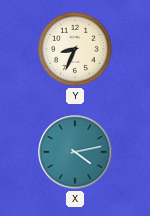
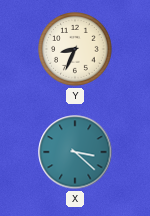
X: 4:13 -> 3:22
